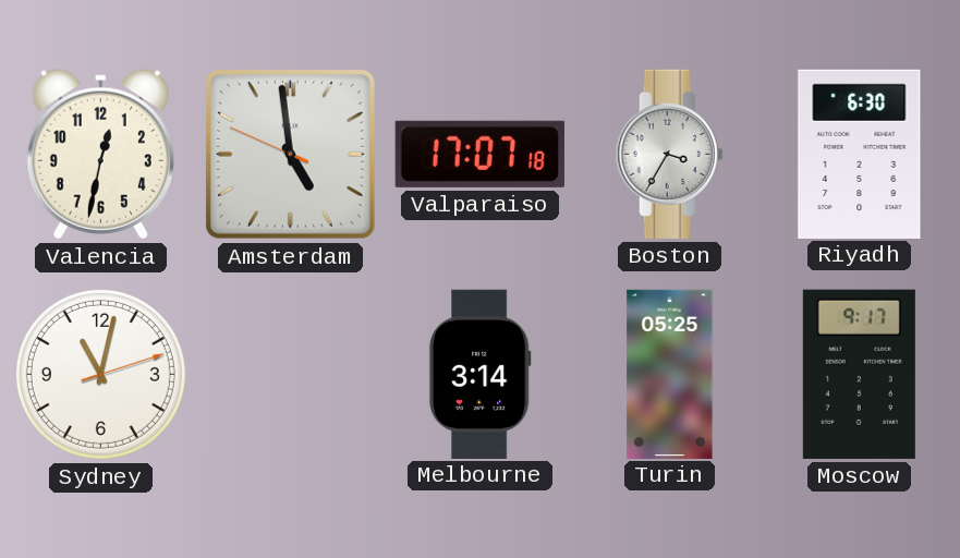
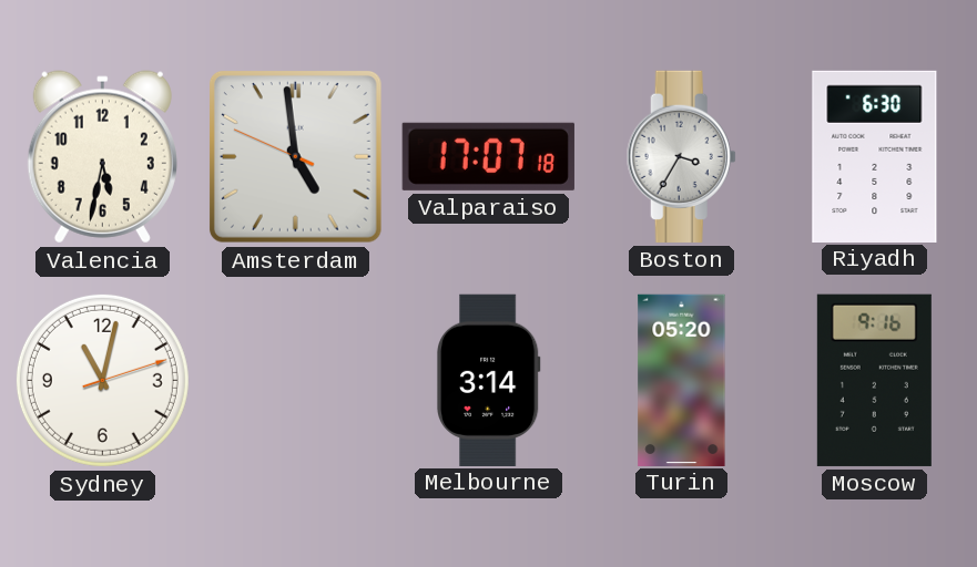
Valencia: 12:32 -> 5:32
Turin: 05:25 -> 05:20
Moscow: 9:17 -> 9:16
